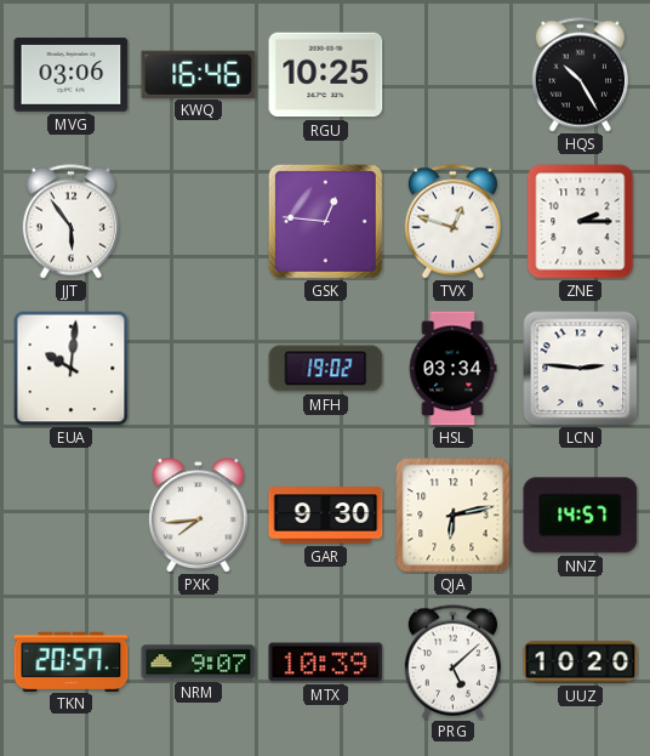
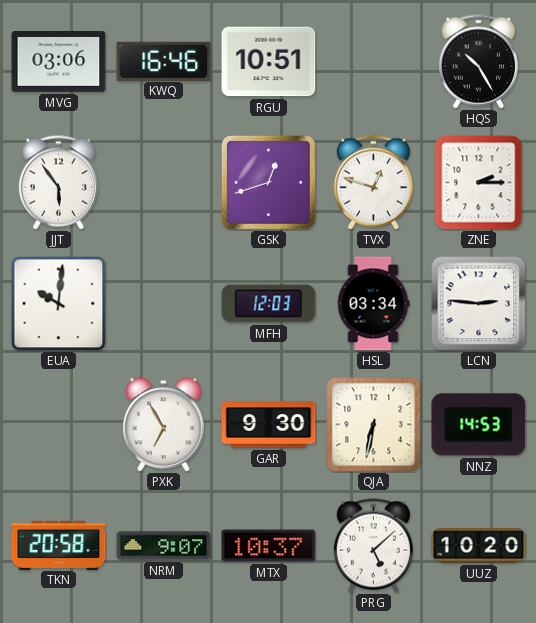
RGU: 10:25 -> 10:51
GSK: 12:46 -> 12:42
MFH: 19:02 -> 12:03
PXK: 7:44 -> 6:55
QJA: 6:13 -> 6:32
NNZ: 14:57 -> 14:53
TKN: 20:57 -> 20:58
MTX: 10:39 -> 10:37
